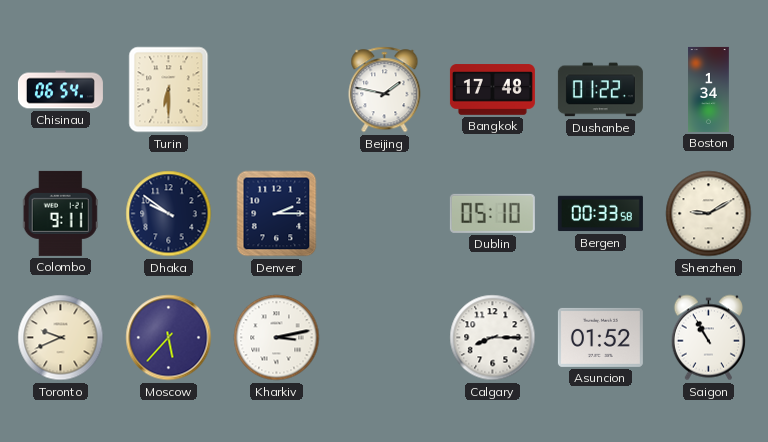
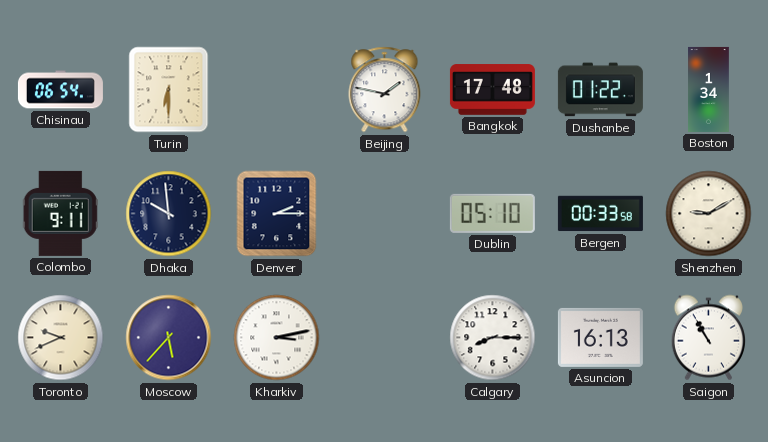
Dhaka: 9:51 -> 9:59
Asuncion: 01:52 -> 16:13
